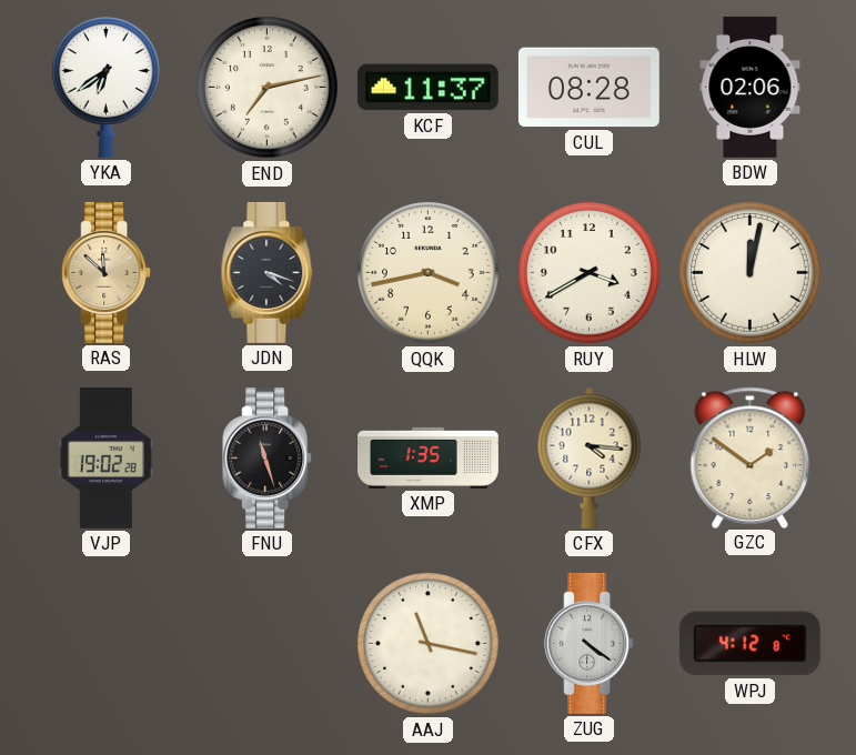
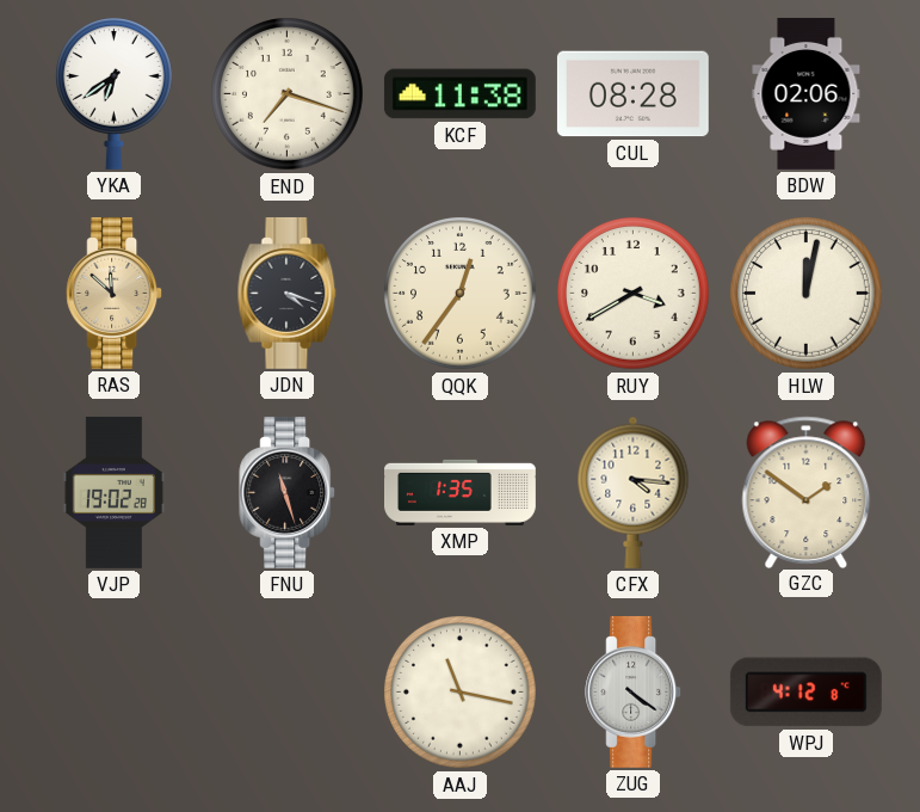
END: 7:13 -> 7:18
KCF: 11:37 -> 11:38
QQK: 3:43 -> 12:36
